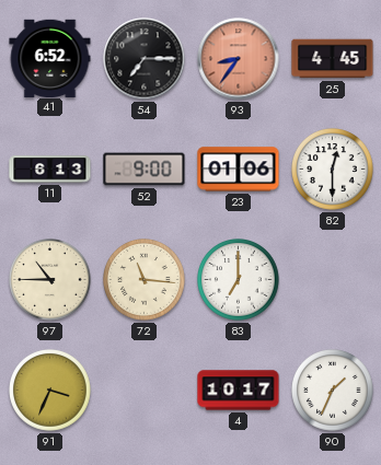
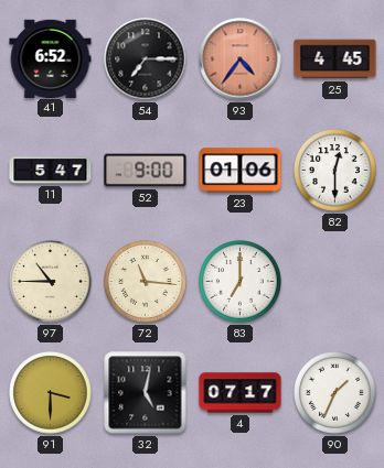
93: 8:36 -> 4:36
11: 6:13 -> 5:47
91: 3:34 -> 3:30
32: none -> 5:02
4: 10:17 -> 07:17
